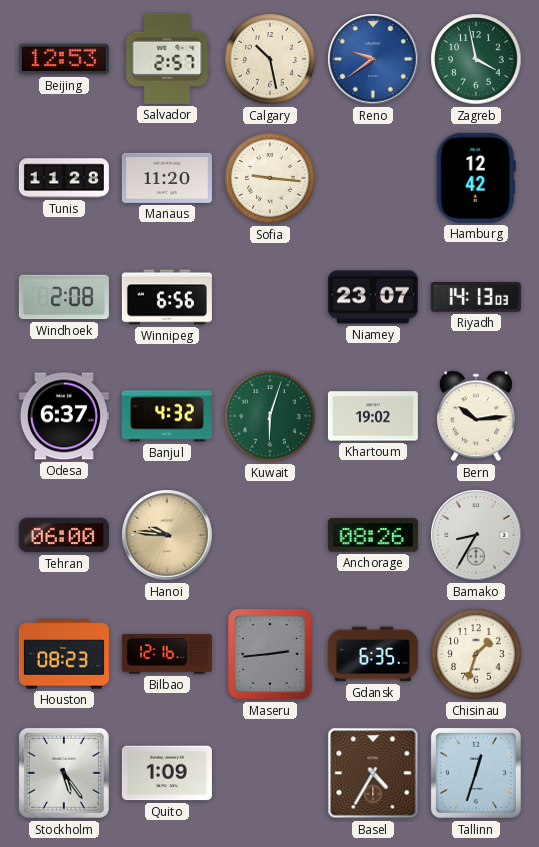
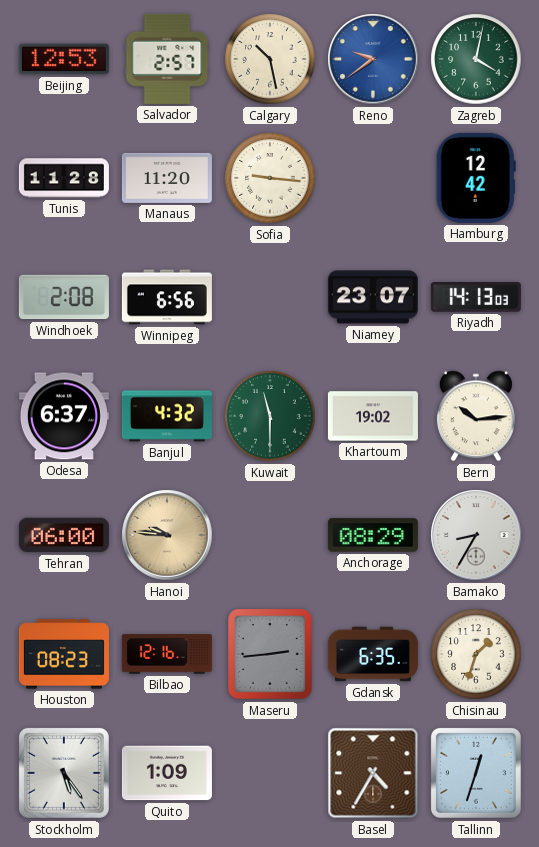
Zagreb: 3:58 -> 4:02
Kuwait: 6:03 -> 11:30
Anchorage: 08:26 -> 08:29
